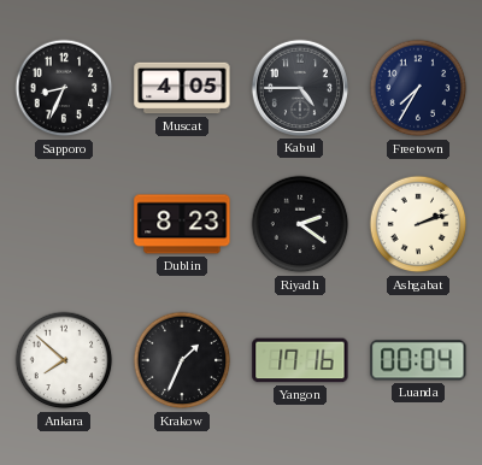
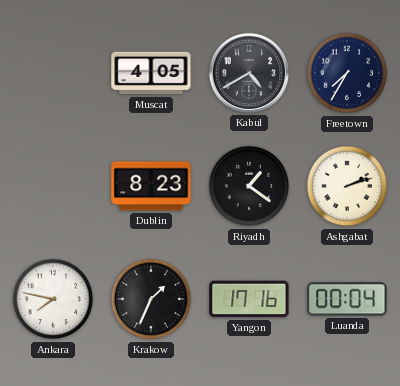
Sapporo: 8:34 -> none
Kabul: 4:45 -> 4:40
Riyadh: 2:21 -> 1:21
Ankara: 7:52 -> 7:47
